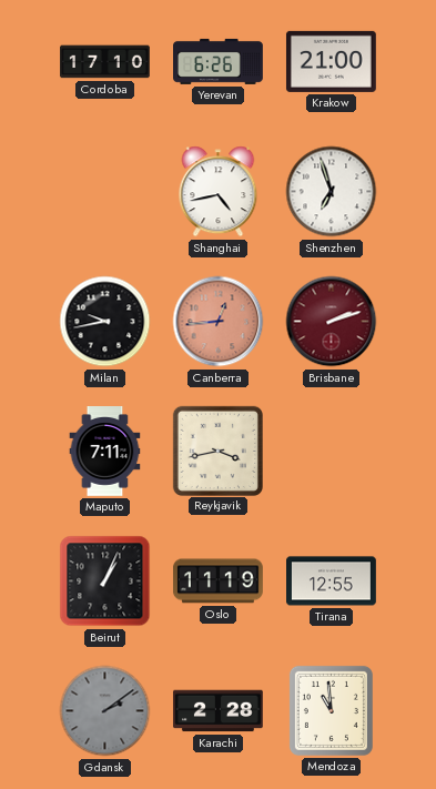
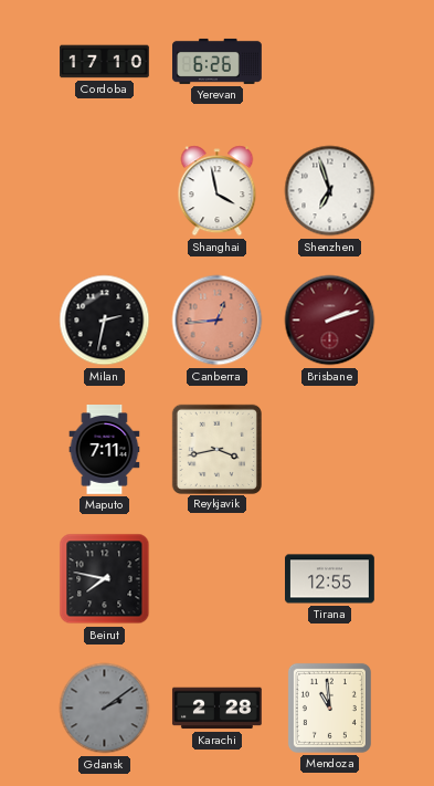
Krakow: 21:00 -> none
Shanghai: 4:43 -> 3:58
Milan: 9:43 -> 2:32
Beirut: 1:04 -> 7:47
Oslo: 11:19 -> none
